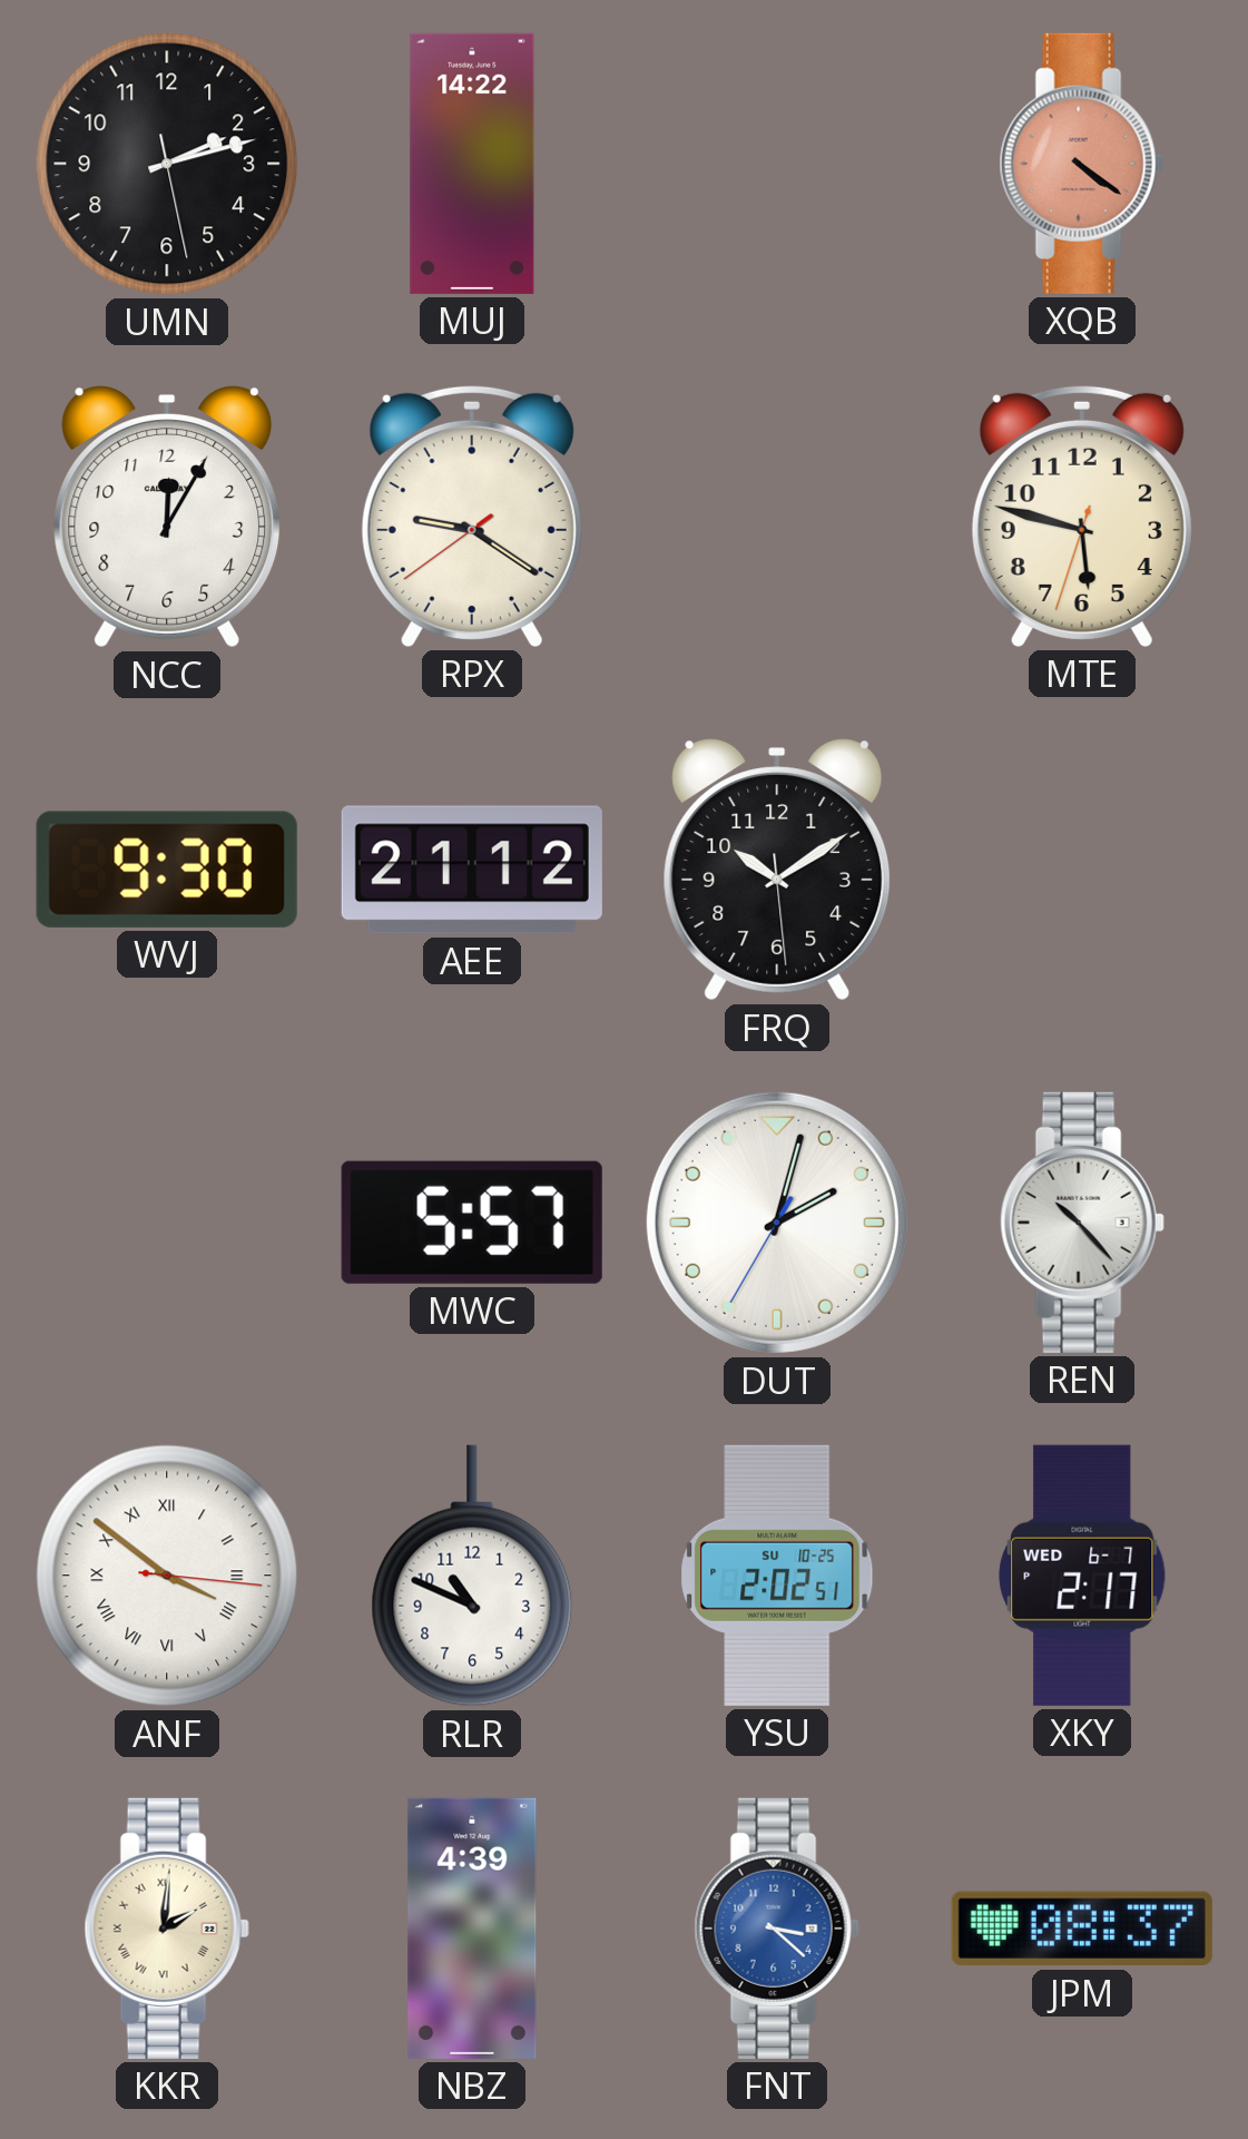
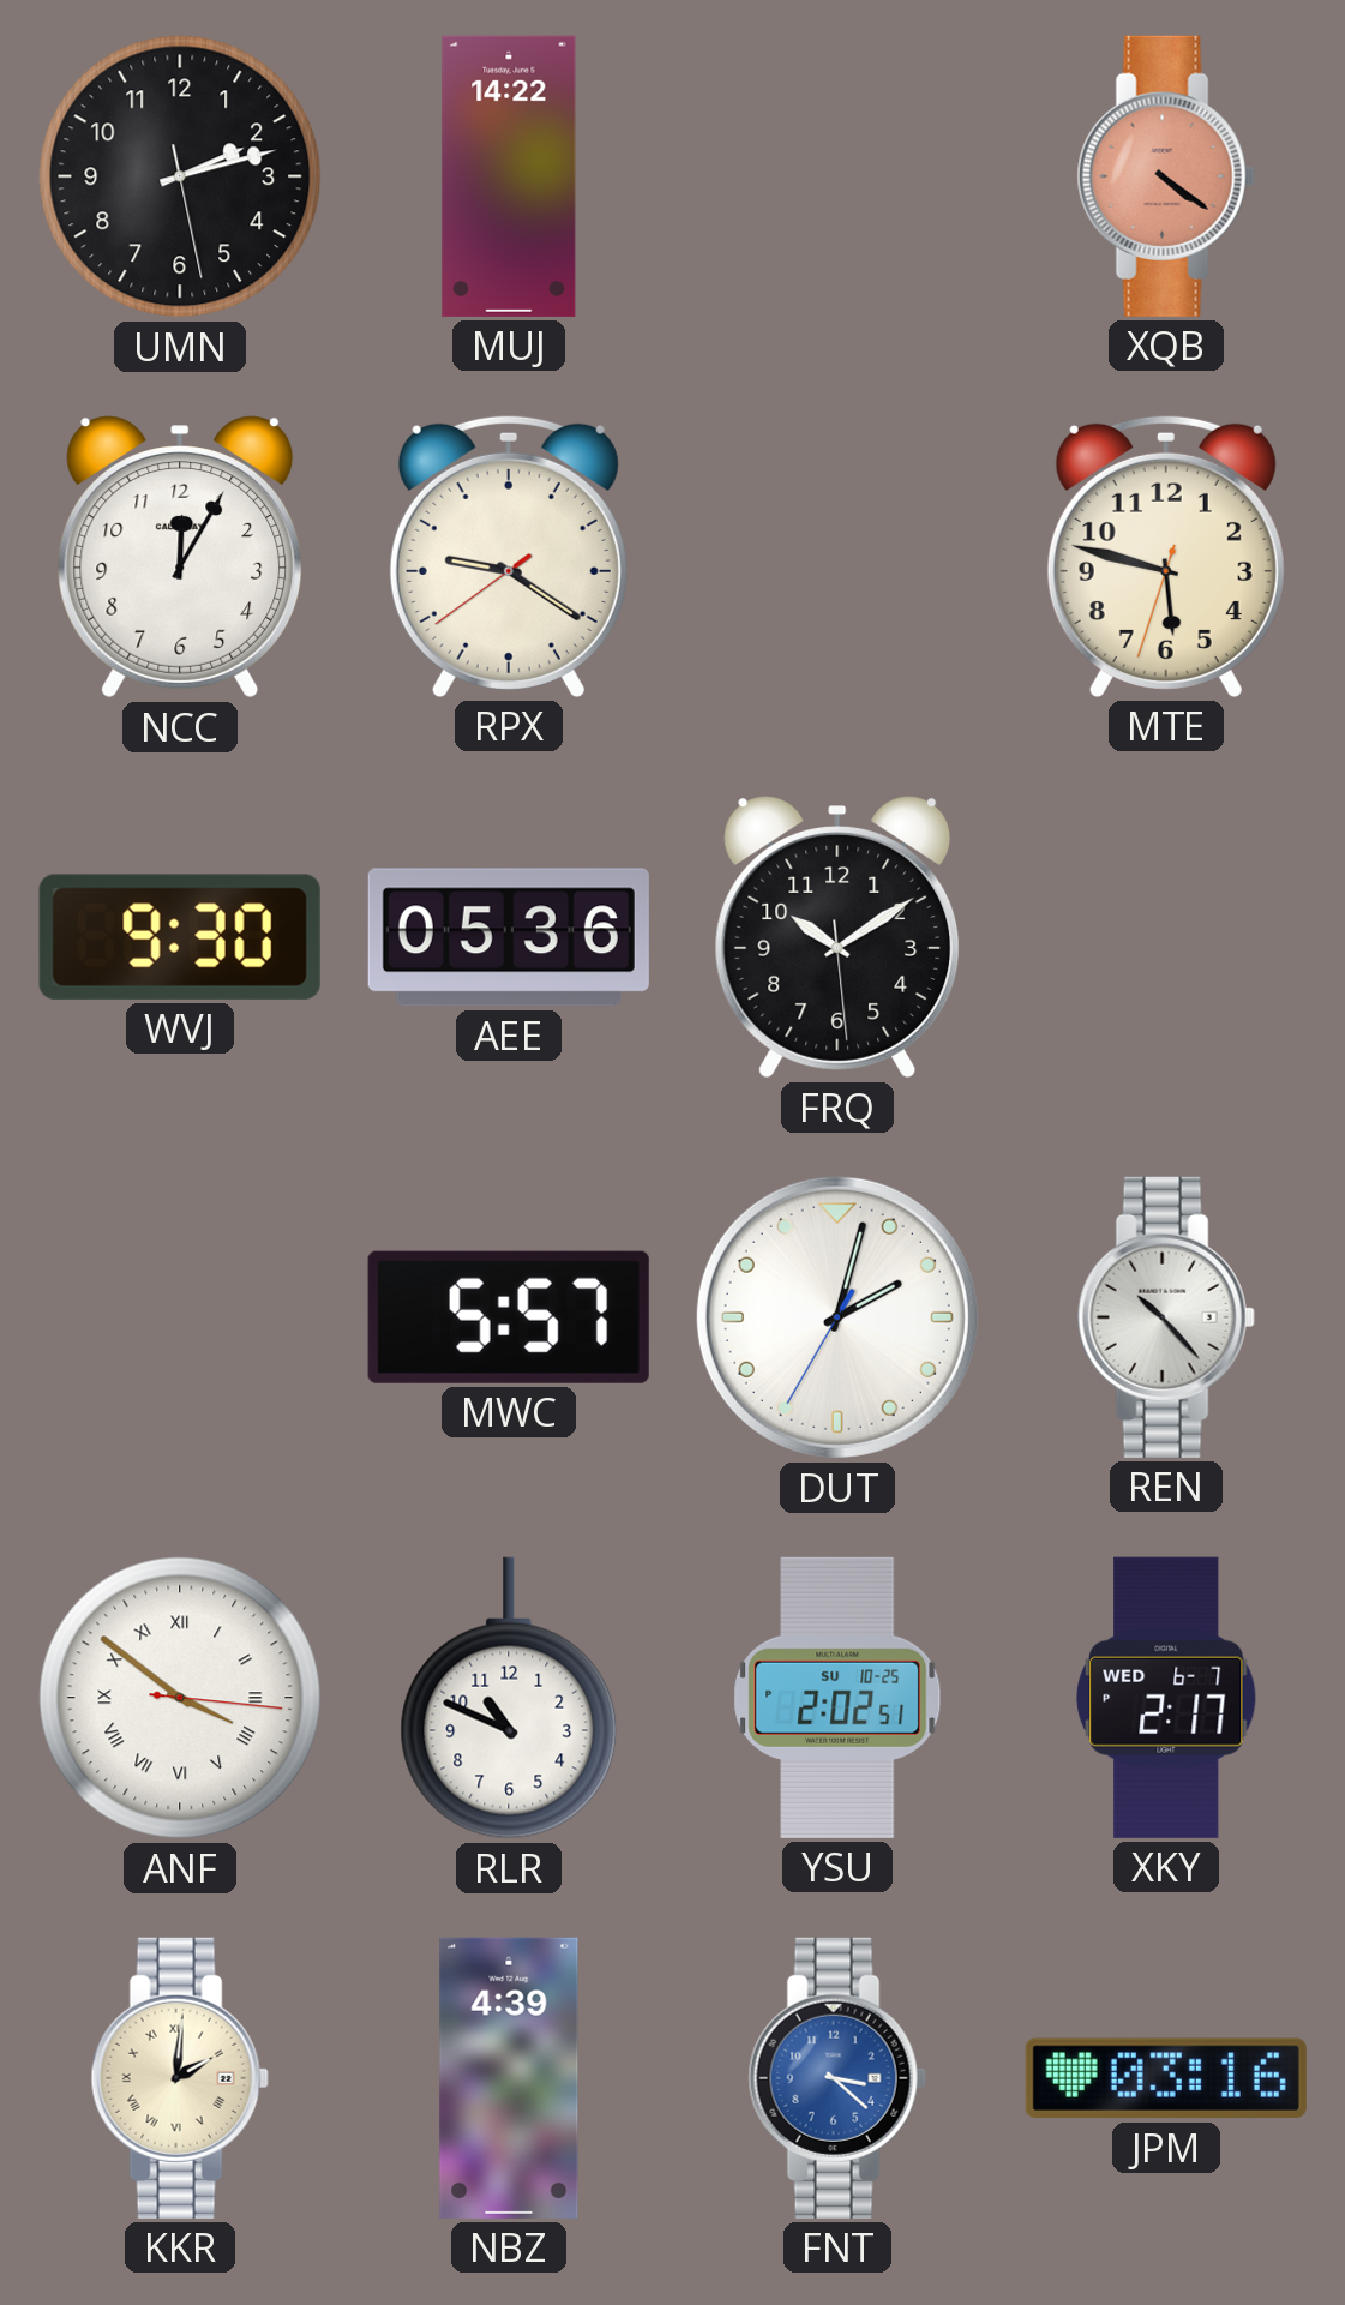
AEE: 21:12 -> 05:36
JPM: 08:37 -> 03:16
